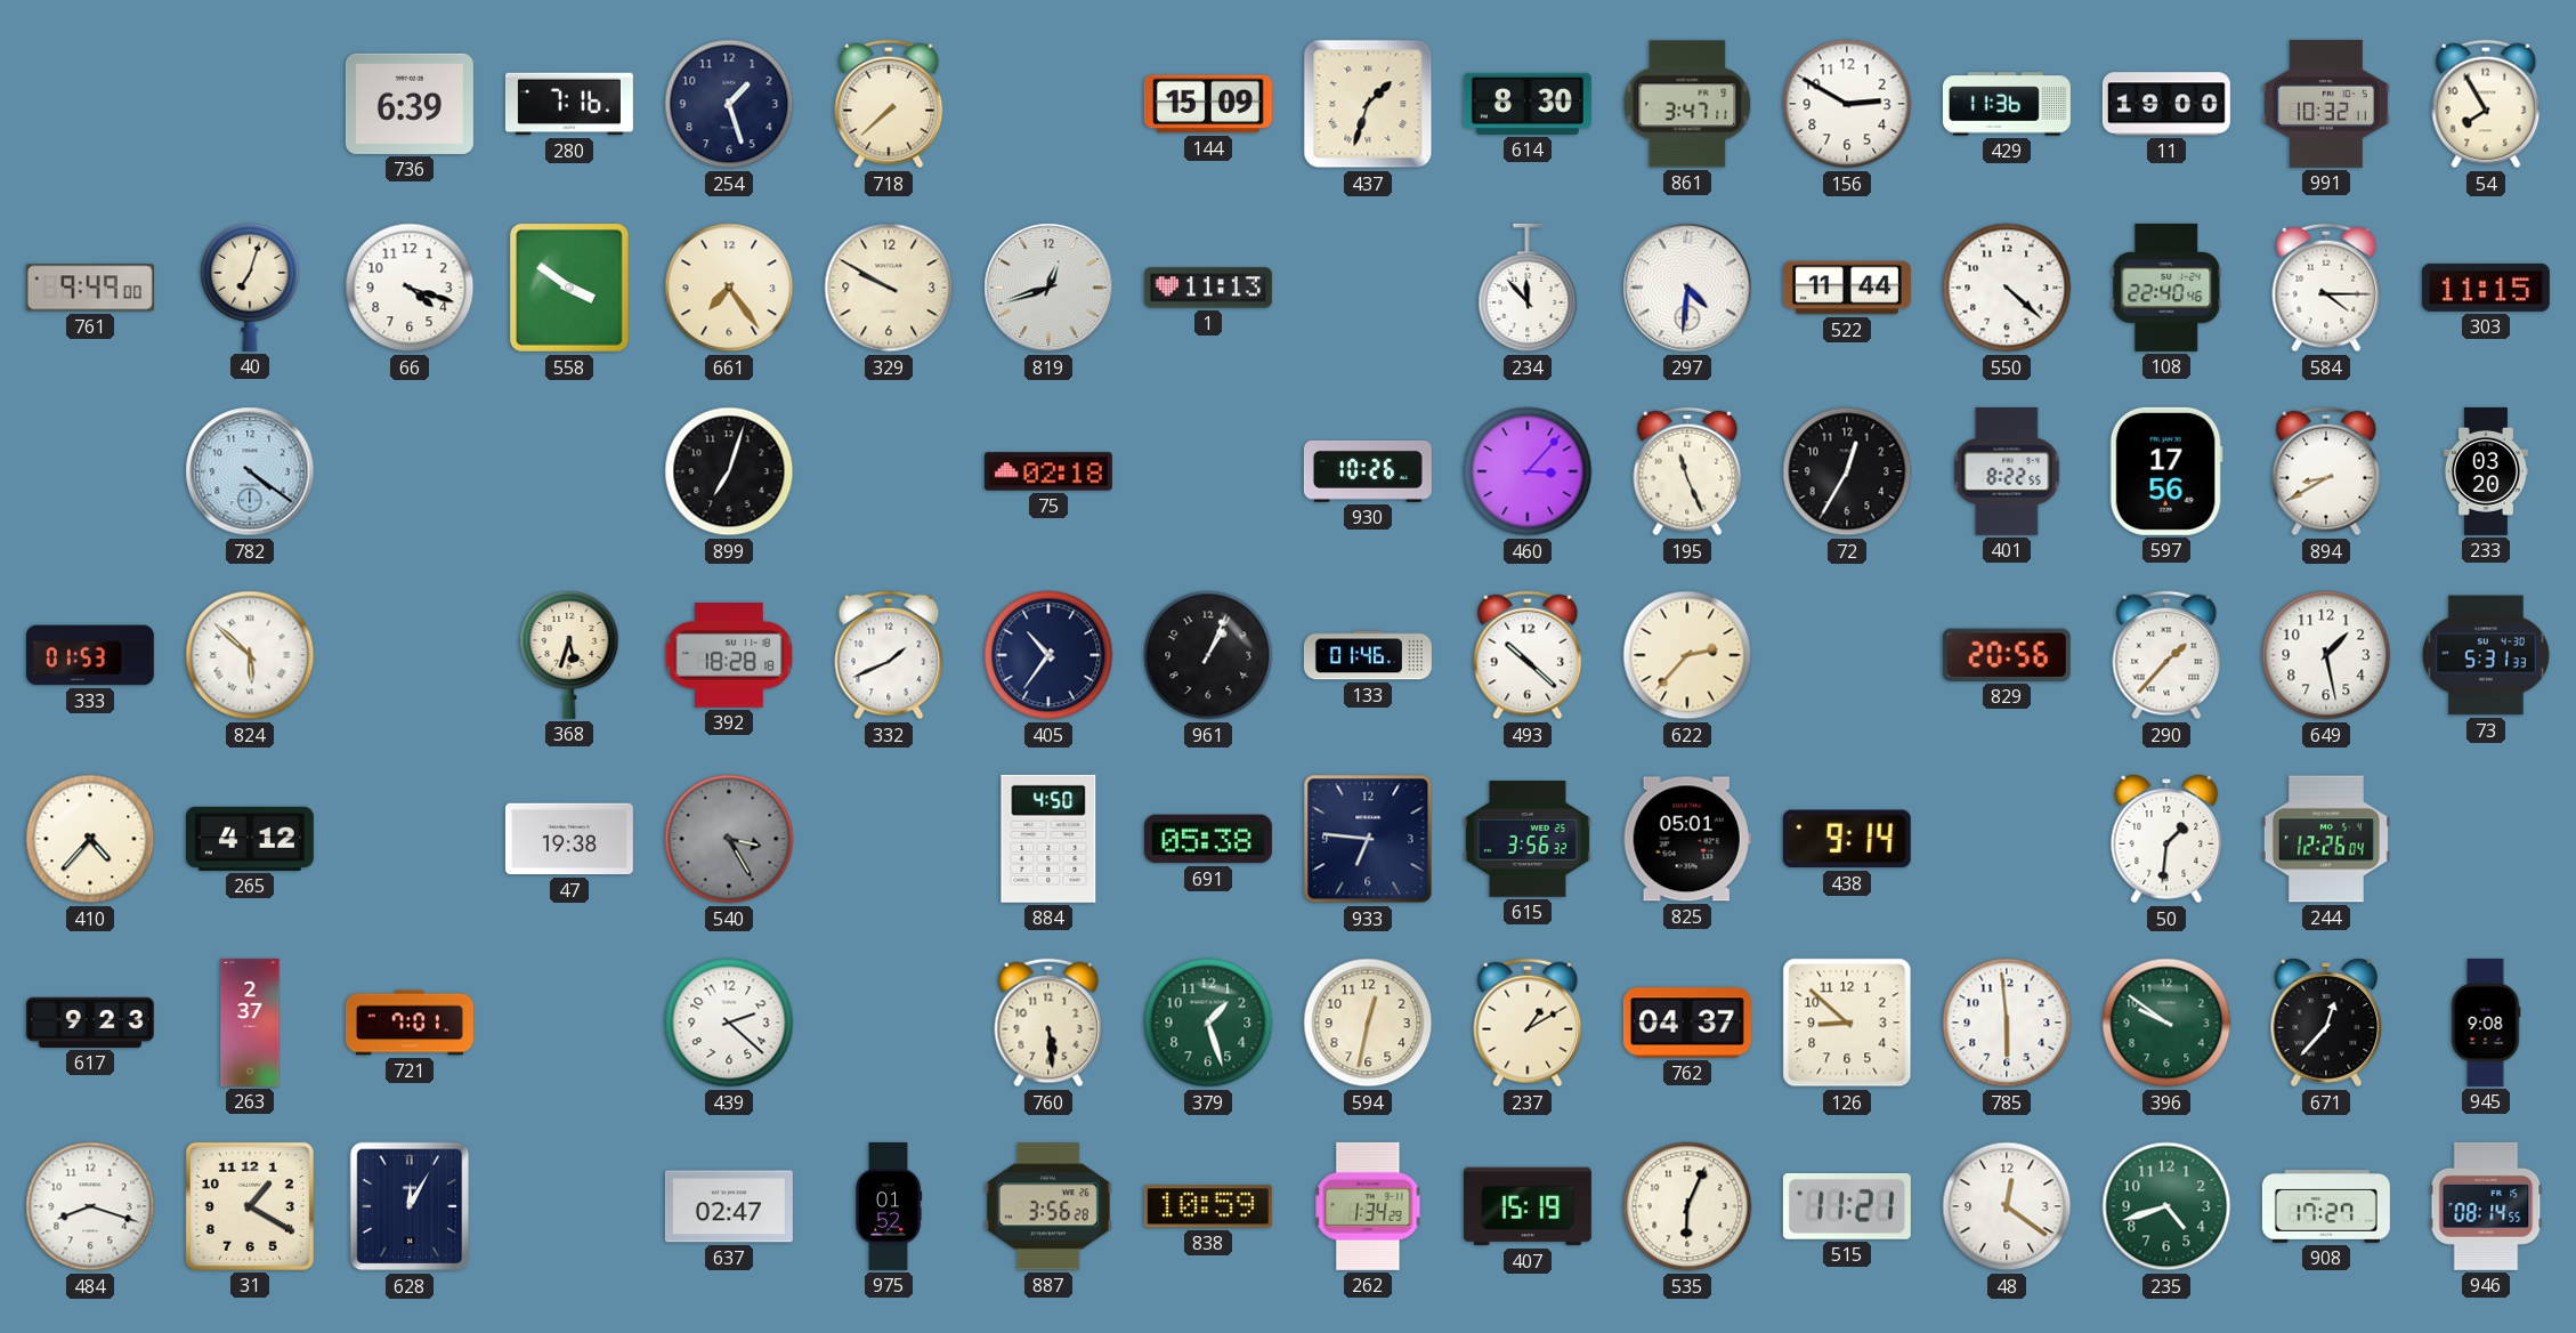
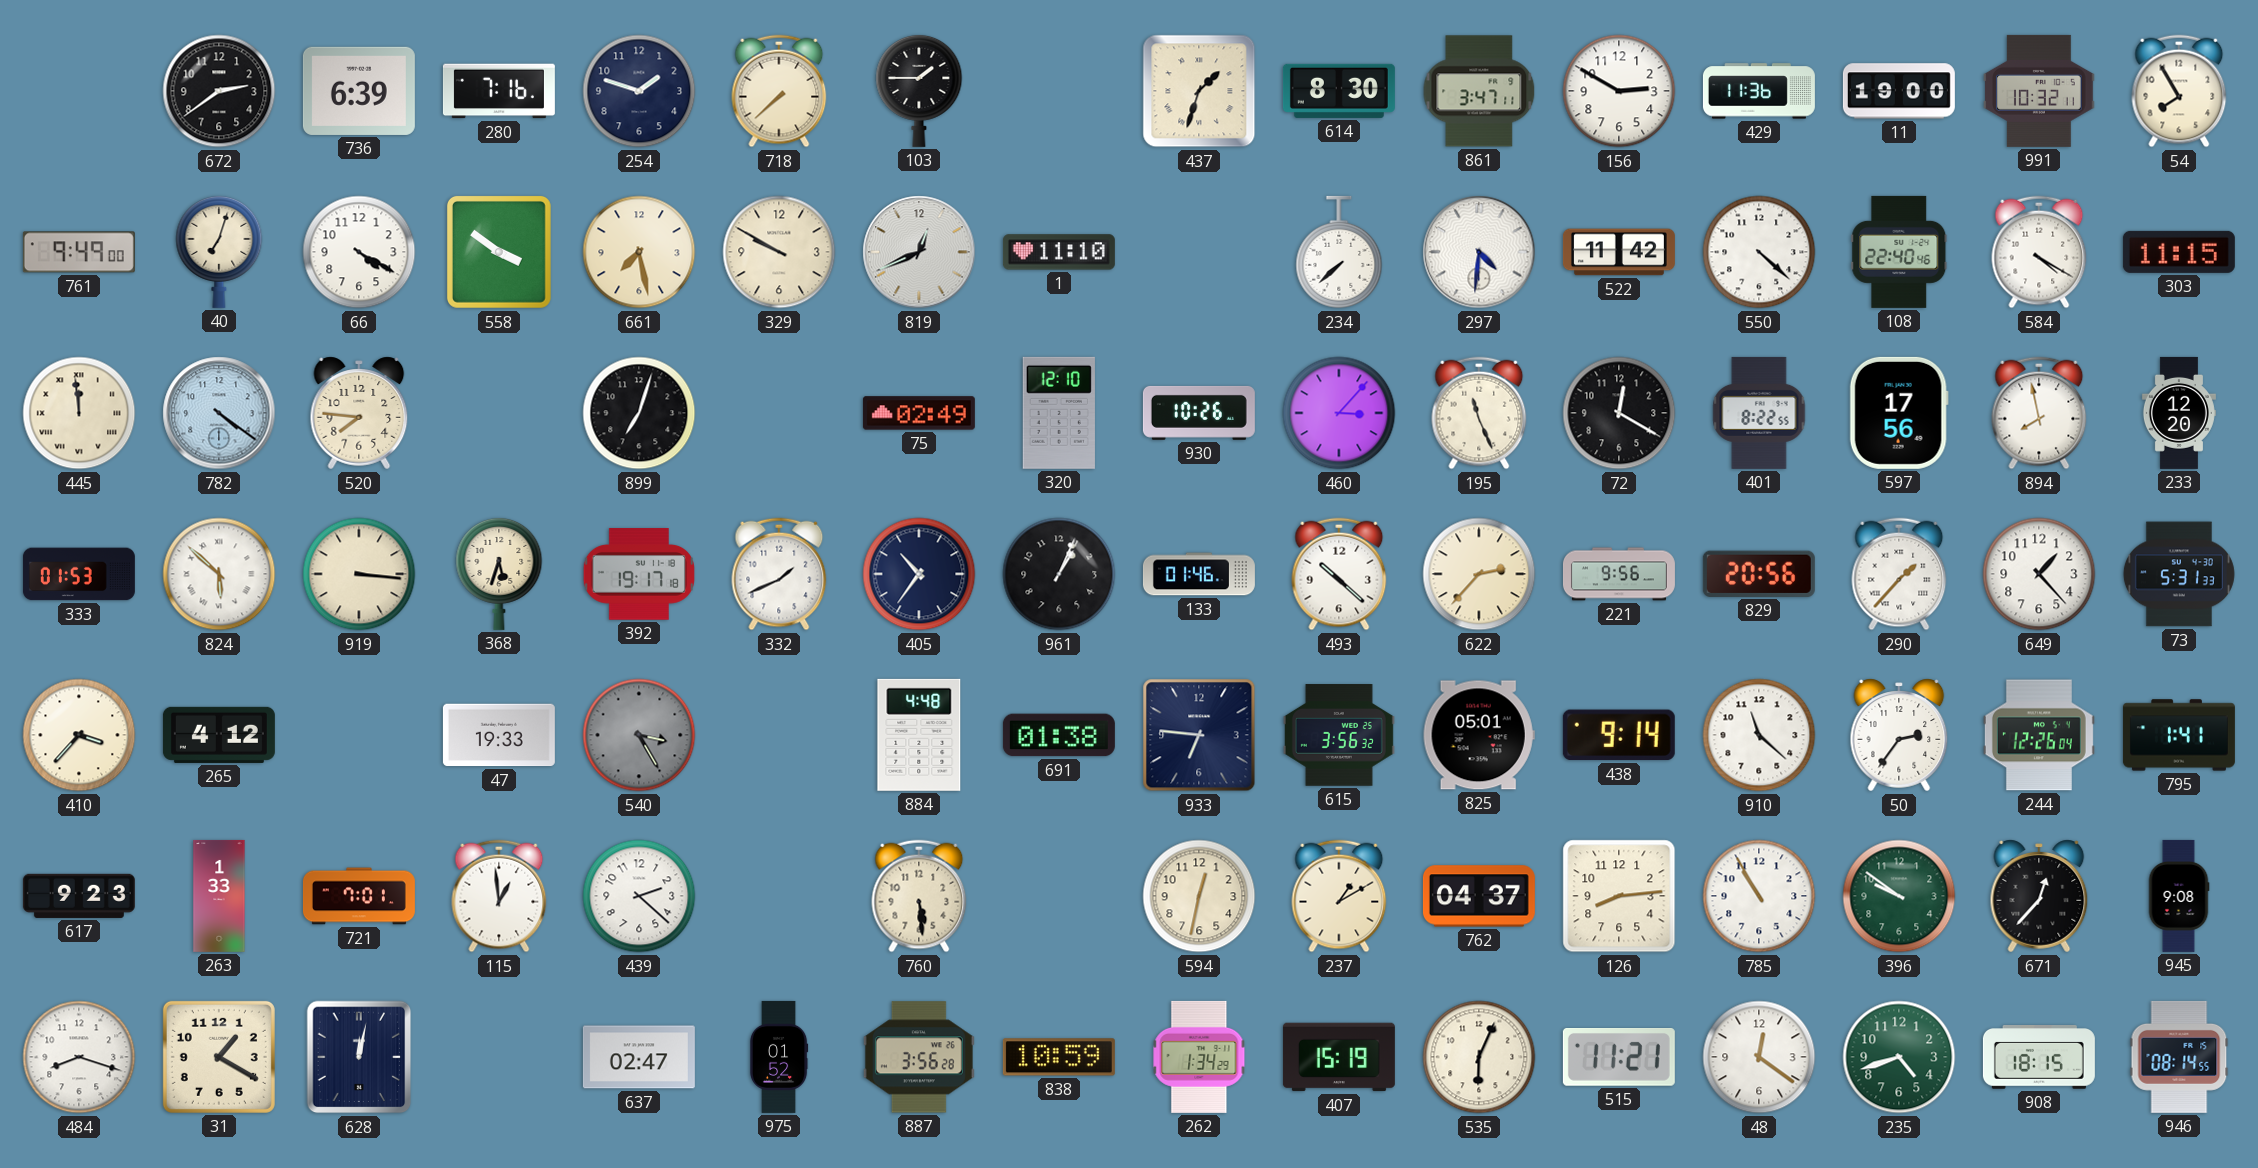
672: none -> 2:39
254: 1:27 -> 1:48
103: none -> 1:45
144: 15:09 -> none
66: 4:18 -> 4:20
661: 7:24 -> 7:28
819: 12:42 -> 12:41
1: 11:13 -> 11:10
234: 11:53 -> 7:38
522: 11:44 -> 11:42
584: 4:15 -> 4:20
445: none -> 11:59
520: none -> 7:46
75: 02:18 -> 02:49
320: none -> 12:10
72: 12:35 -> 12:20
894: 8:40 -> 7:58
233: 03:20 -> 12:20
919: none -> 3:16
392: 18:28 -> 19:17
221: none -> 9:56
649: 1:28 -> 1:23
410: 4:37 -> 3:37
47: 19:38 -> 19:33
884: 4:50 -> 4:48
691: 05:38 -> 01:38
910: none -> 11:22
50: 1:31 -> 2:36
795: none -> 1:41
263: 2:37 -> 1:33
115: none -> 12:59
379: 1:27 -> none
126: 8:52 -> 8:14
785: 5:59 -> 10:55
628: 12:05 -> 12:02
908: 17:27 -> 18:15
